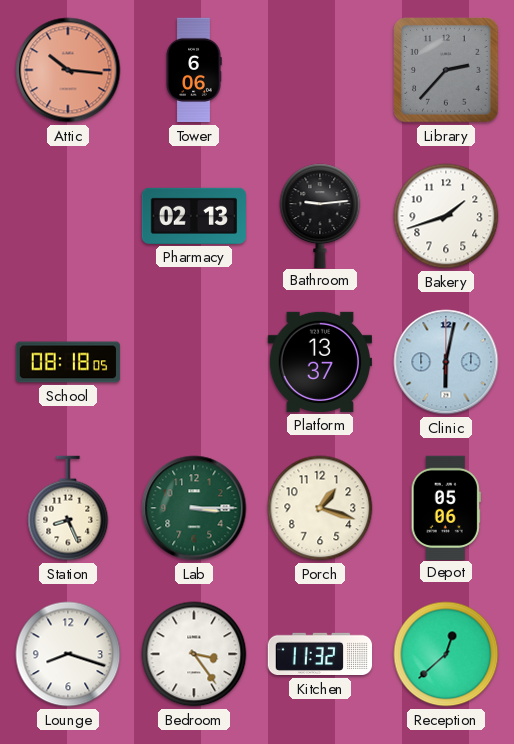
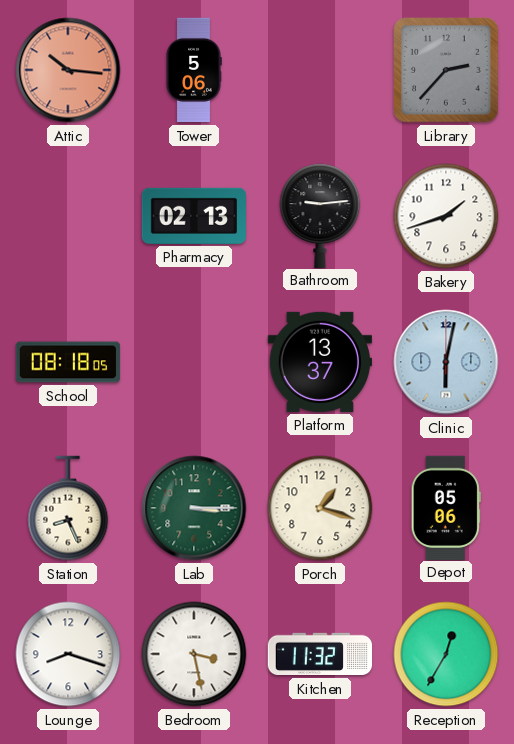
Tower: 6:06 -> 5:06
Bedroom: 3:24 -> 3:28
Reception: 12:38 -> 12:35
